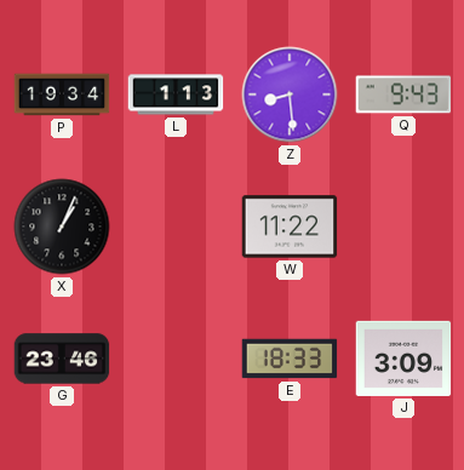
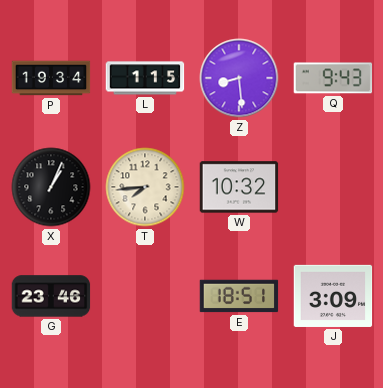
L: 1:13 -> 1:15
T: none -> 7:44
W: 11:22 -> 10:32
E: 18:33 -> 18:51
